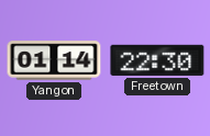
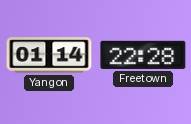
Freetown: 22:30 -> 22:28
